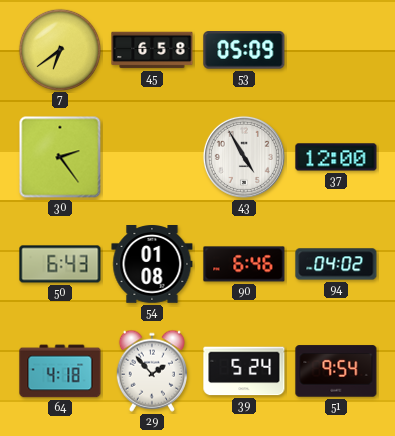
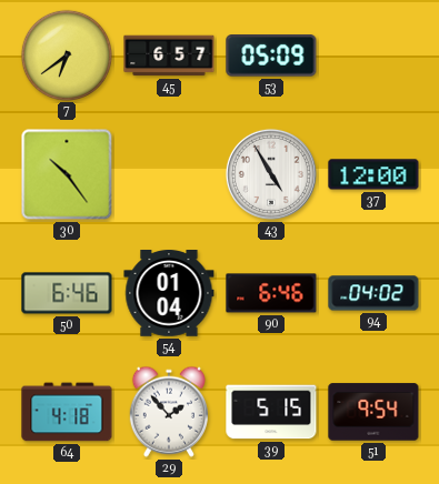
45: 6:58 -> 6:57
30: 2:24 -> 10:24
50: 6:43 -> 6:46
54: 01:08 -> 01:04
39: 5:24 -> 5:15
